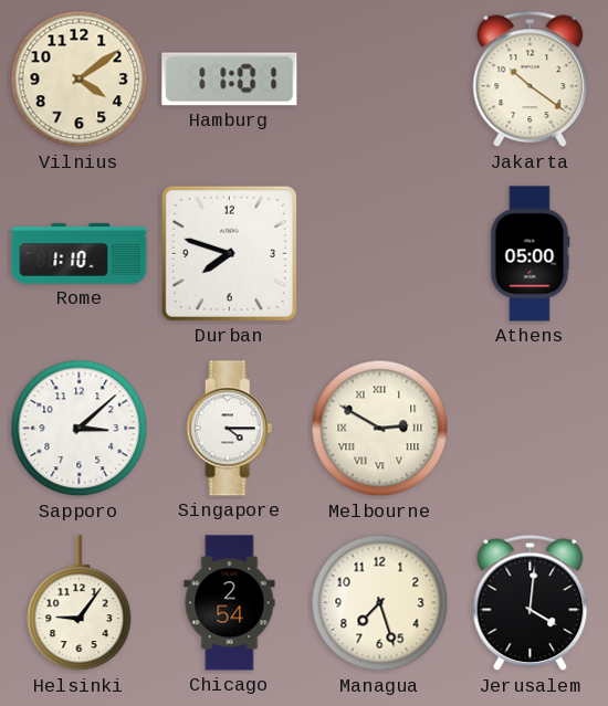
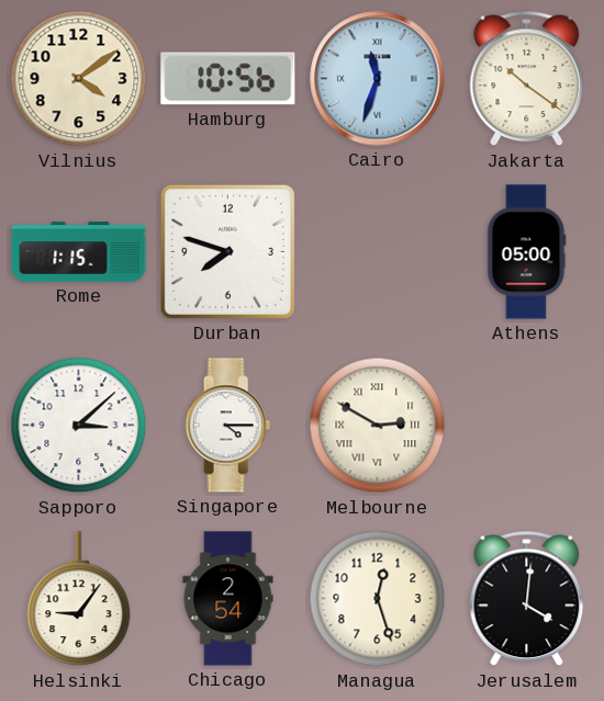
Hamburg: 11:01 -> 10:56
Cairo: none -> 11:33
Rome: 1:10 -> 1:15
Managua: 7:27 -> 12:27
